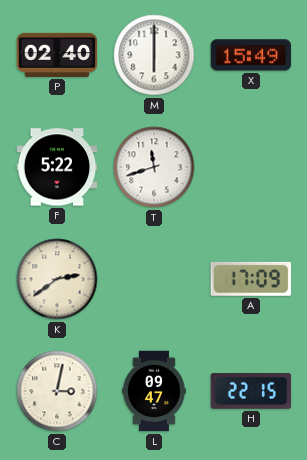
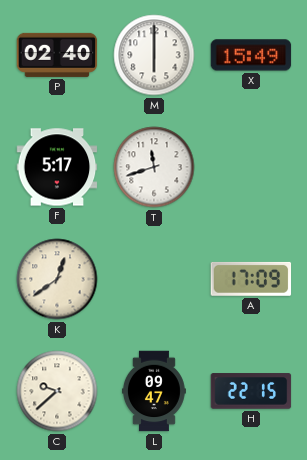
F: 5:22 -> 5:17
K: 2:39 -> 12:39
C: 3:02 -> 9:38
